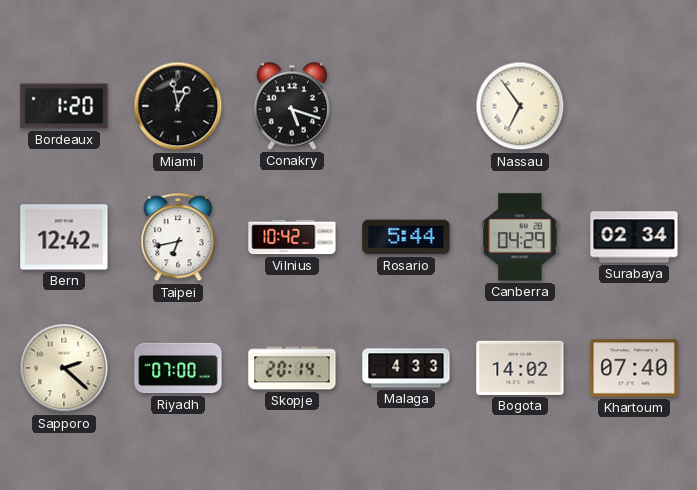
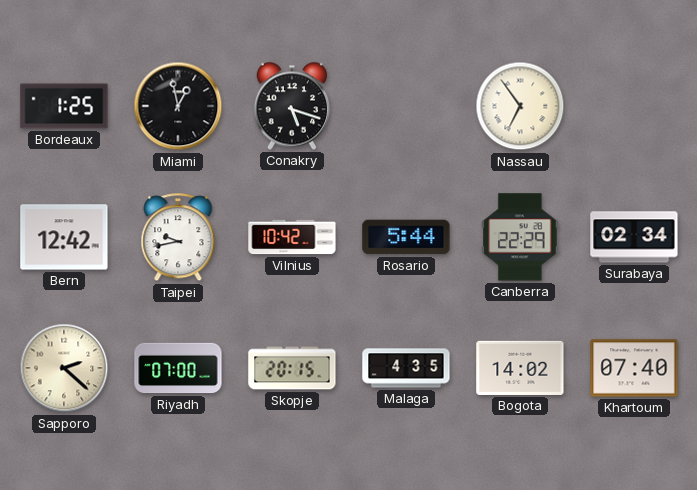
Bordeaux: 1:20 -> 1:25
Taipei: 6:43 -> 9:43
Canberra: 04:29 -> 22:29
Skopje: 20:14 -> 20:15
Malaga: 4:33 -> 4:35
